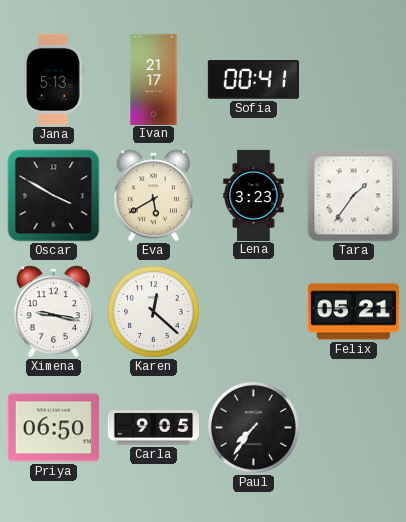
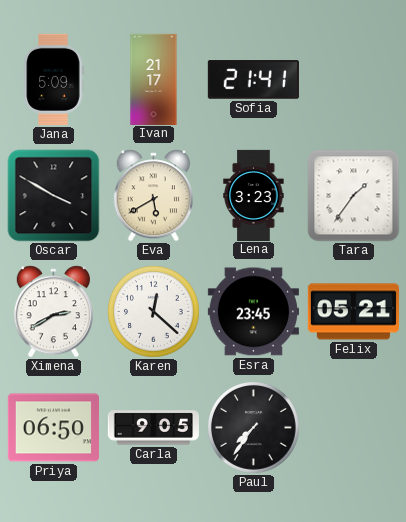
Jana: 5:13 -> 5:09
Sofia: 00:41 -> 21:41
Ximena: 9:17 -> 2:40
Esra: none -> 23:45
